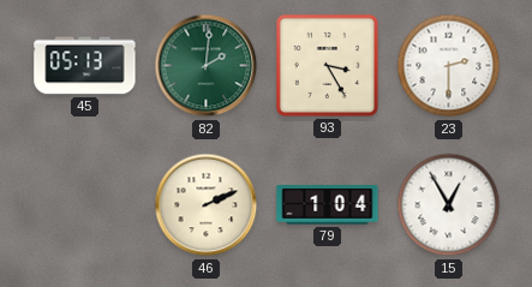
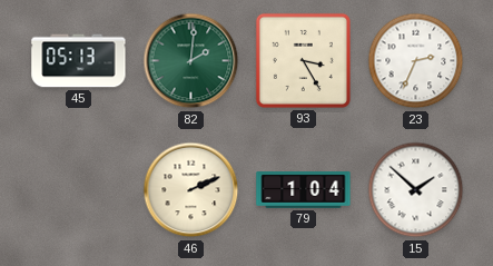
23: 2:30 -> 2:34
15: 12:55 -> 1:52
